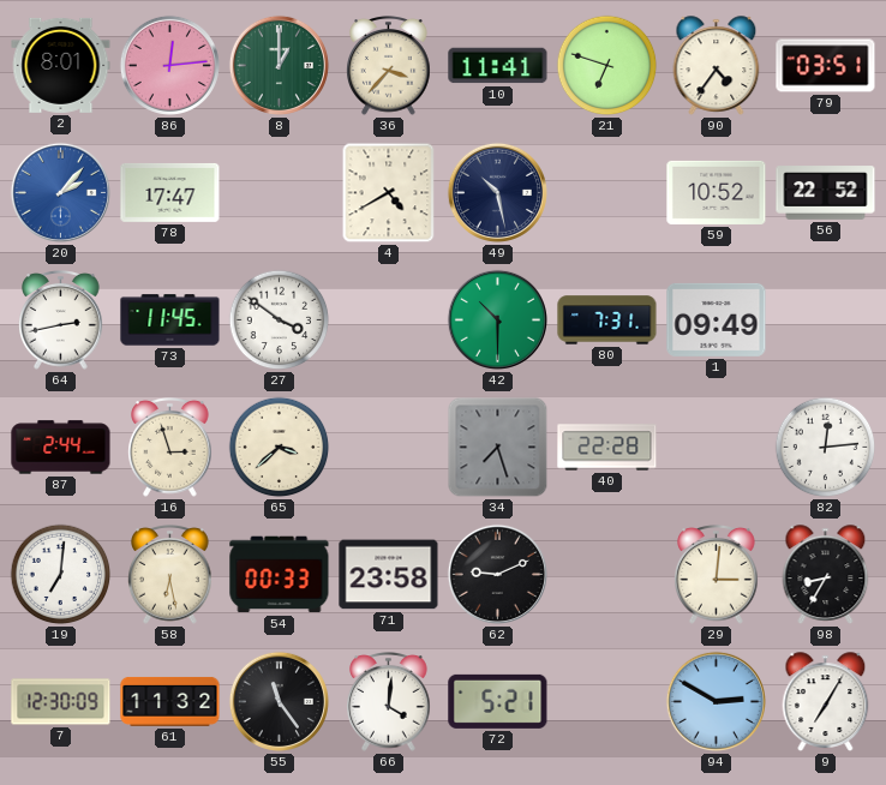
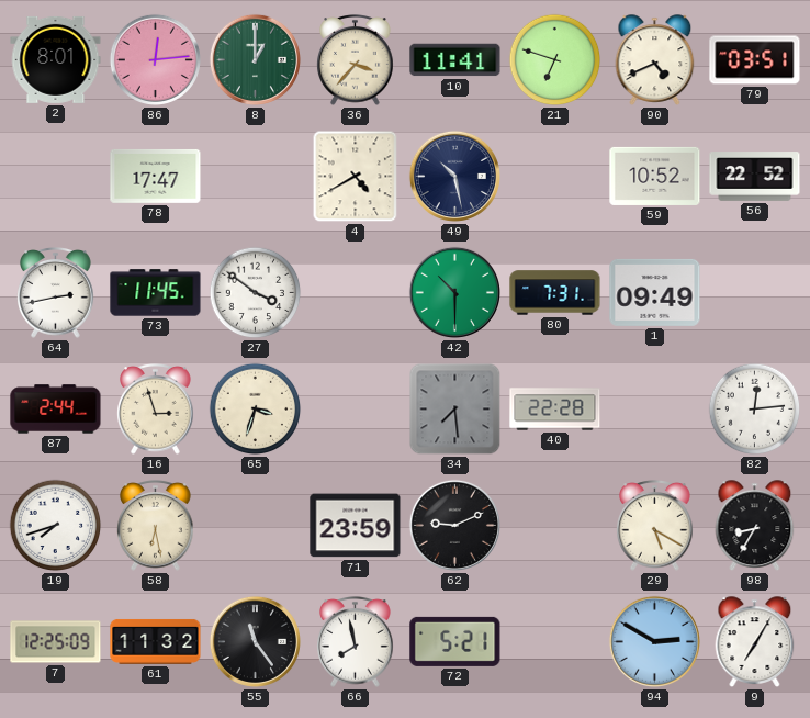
90: 4:36 -> 4:41
20: 2:07 -> none
65: 3:38 -> 3:33
34: 7:27 -> 7:29
19: 7:01 -> 7:42
54: 00:33 -> none
71: 23:58 -> 23:59
29: 3:01 -> 5:20
7: 12:30 -> 12:25
66: 4:01 -> 7:58
